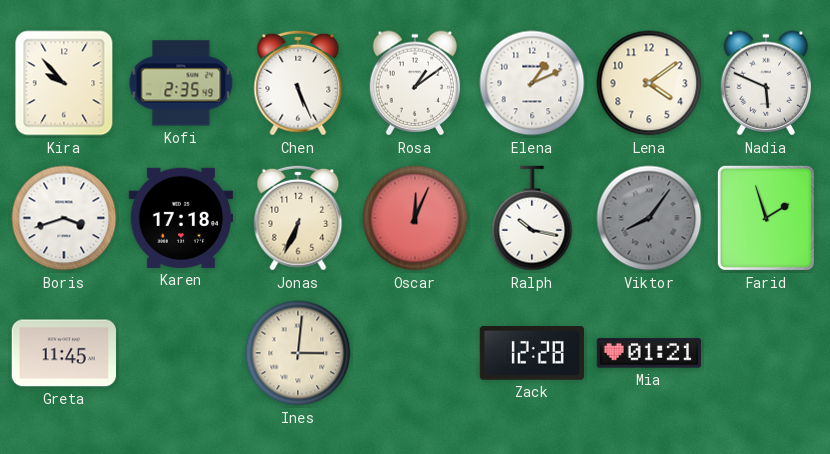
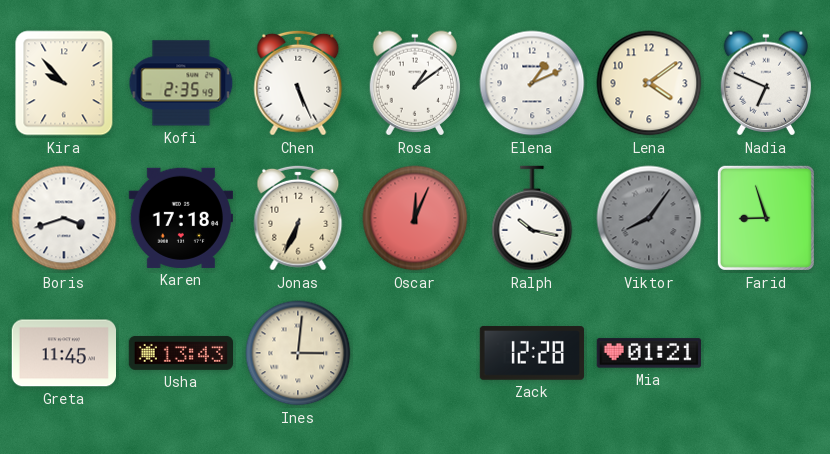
Nadia: 5:49 -> 6:49
Farid: 1:57 -> 8:57
Usha: none -> 13:43
